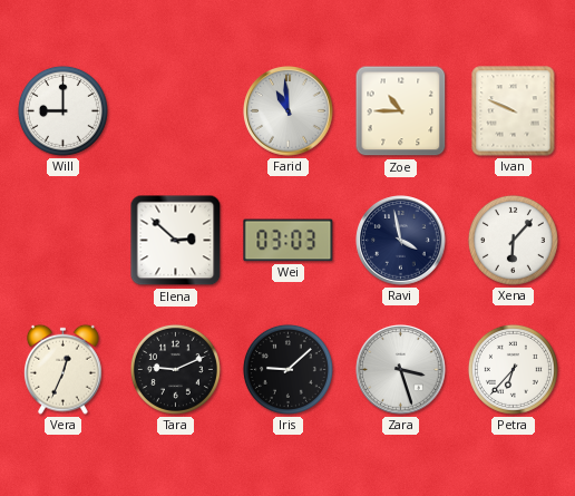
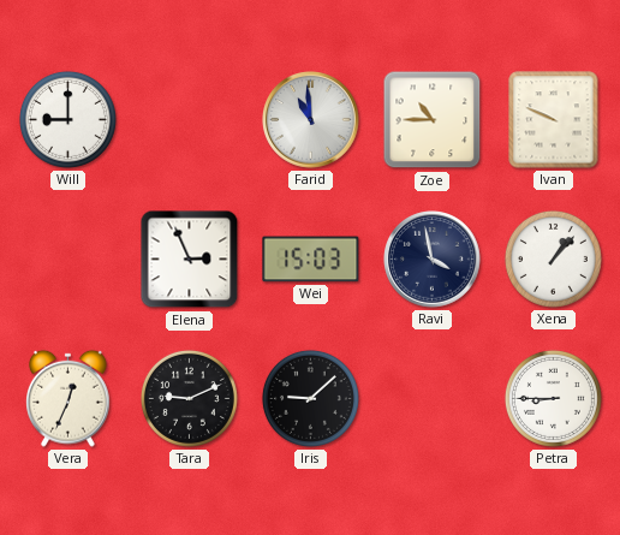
Elena: 2:52 -> 2:56
Wei: 03:03 -> 15:03
Xena: 6:07 -> 1:07
Zara: 3:27 -> none
Petra: 6:37 -> 8:45
